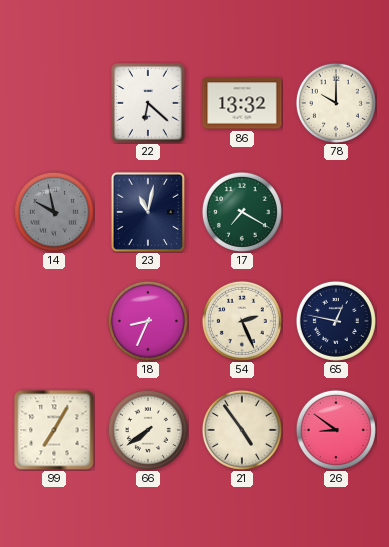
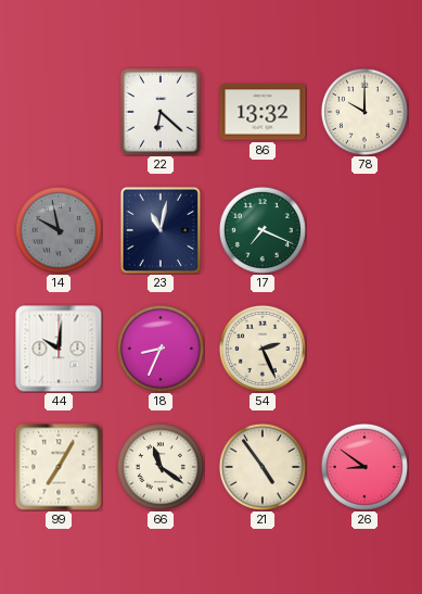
17: 7:20 -> 7:19
44: none -> 10:01
65: 12:47 -> none
66: 7:39 -> 11:21
